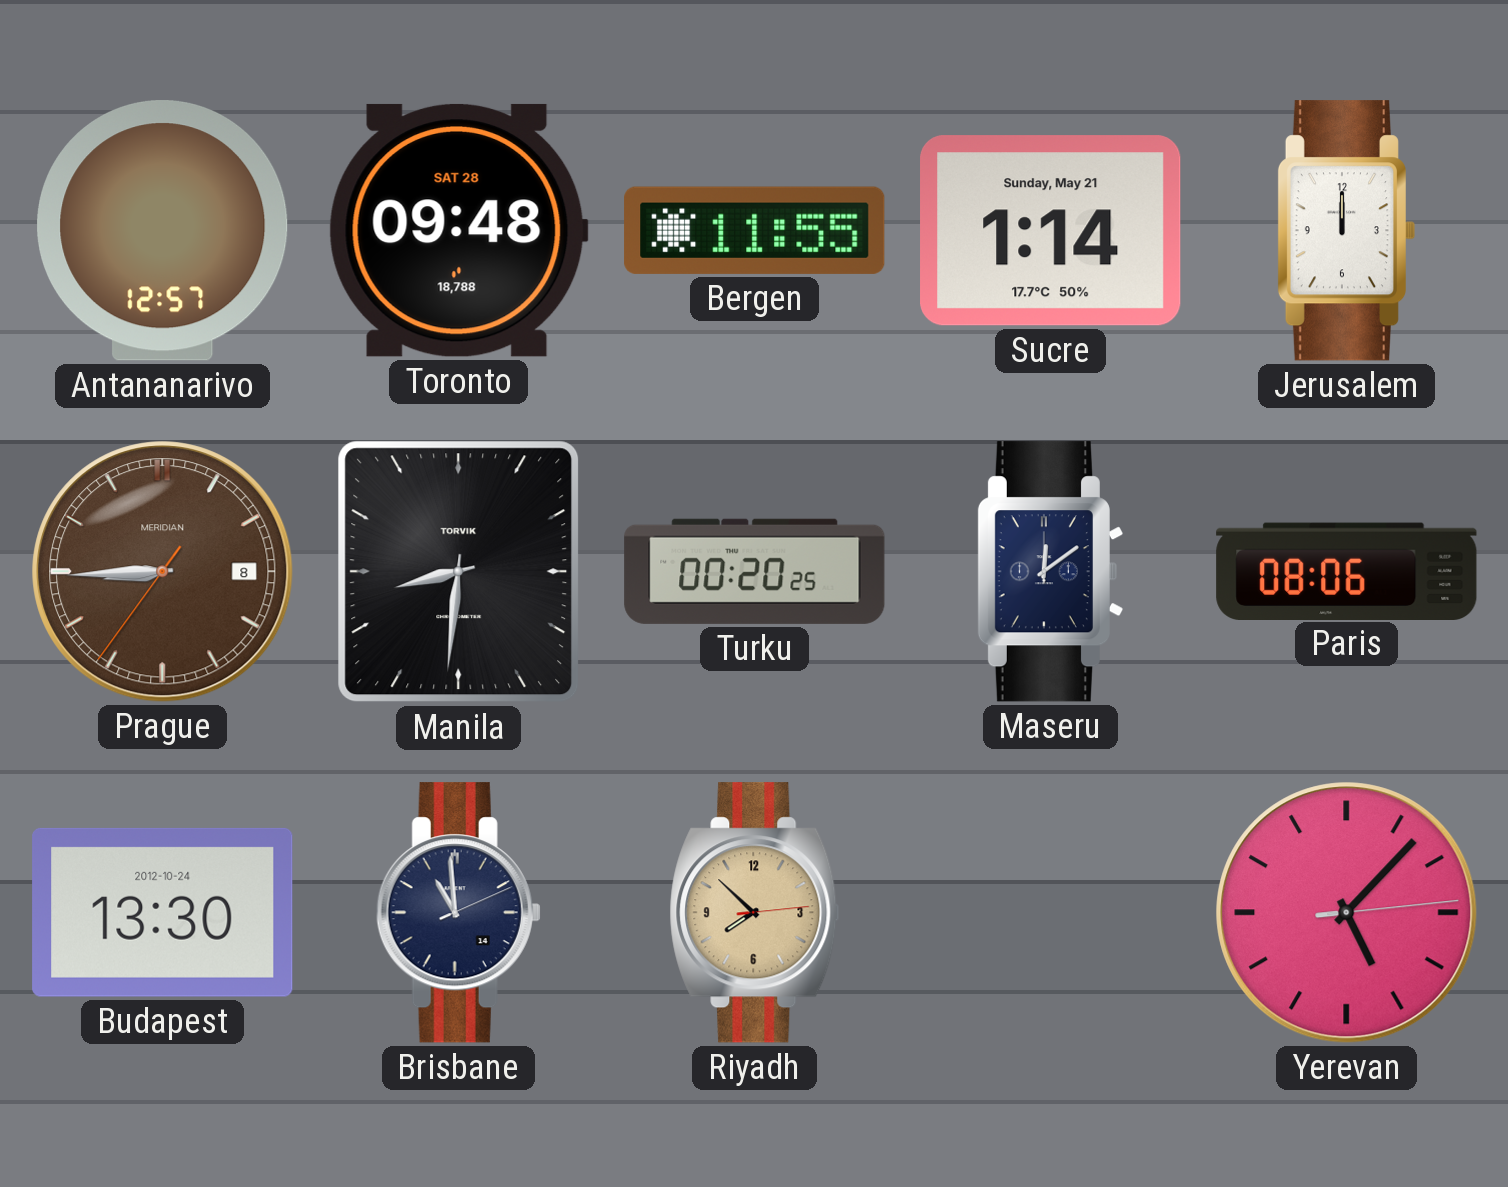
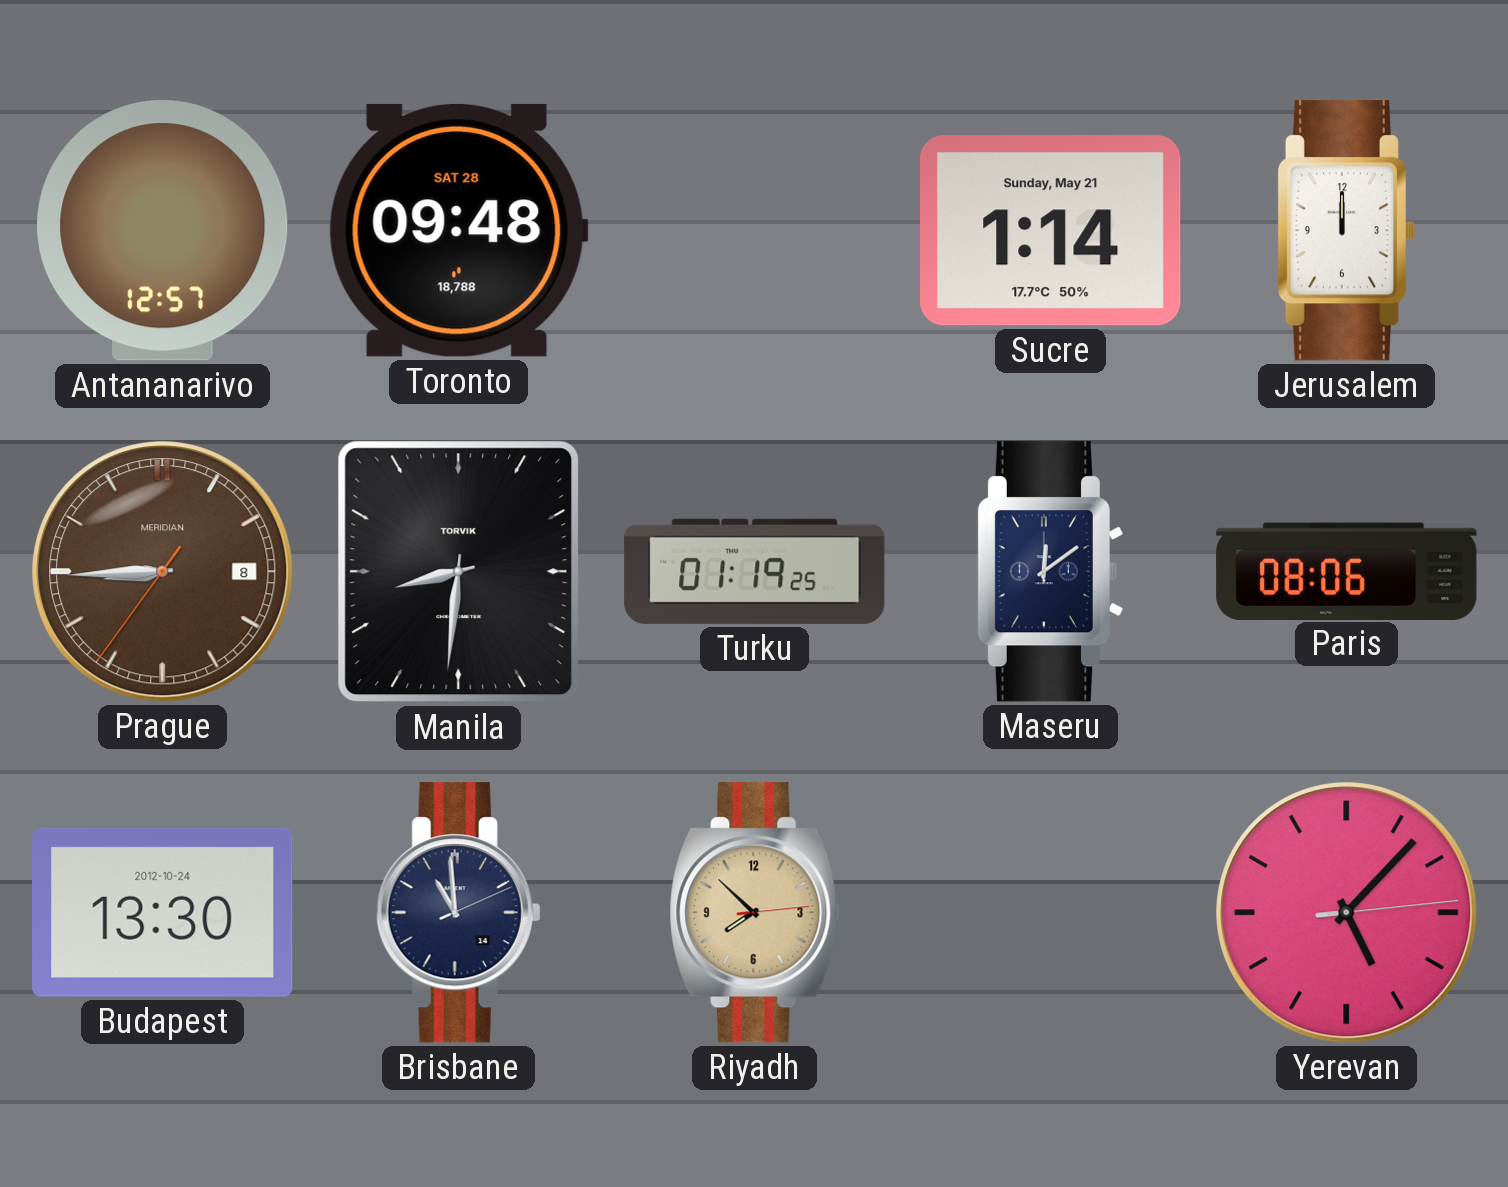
Bergen: 11:55 -> none
Turku: 00:20 -> 01:19
